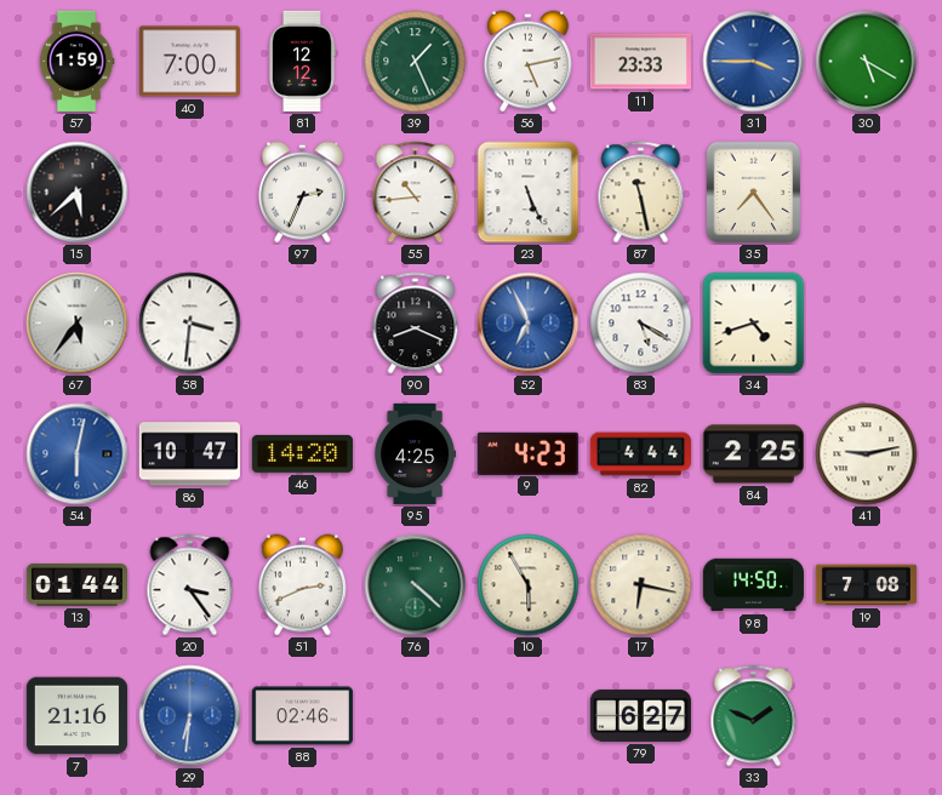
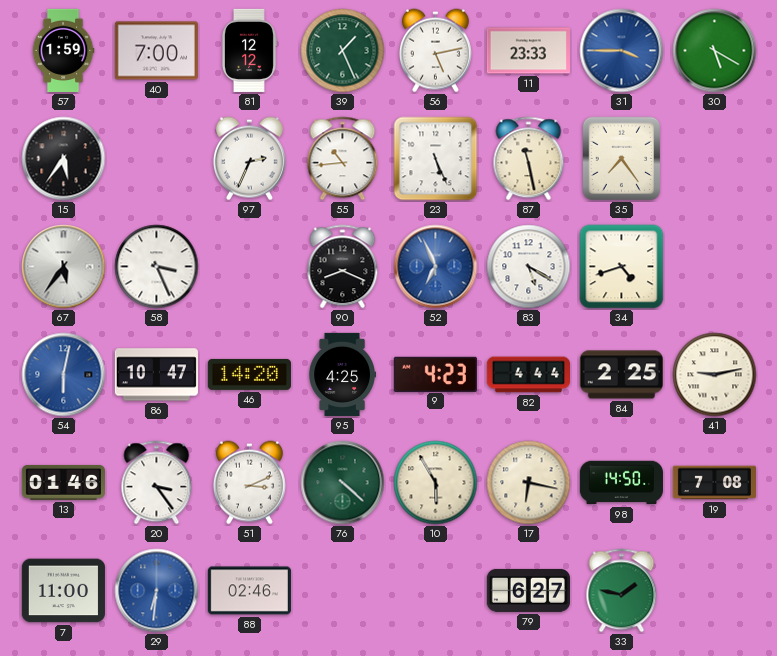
15: 5:38 -> 5:36
58: 3:31 -> 3:26
13: 01:44 -> 01:46
51: 2:41 -> 3:11
7: 21:16 -> 11:00
33: 1:49 -> 1:47
